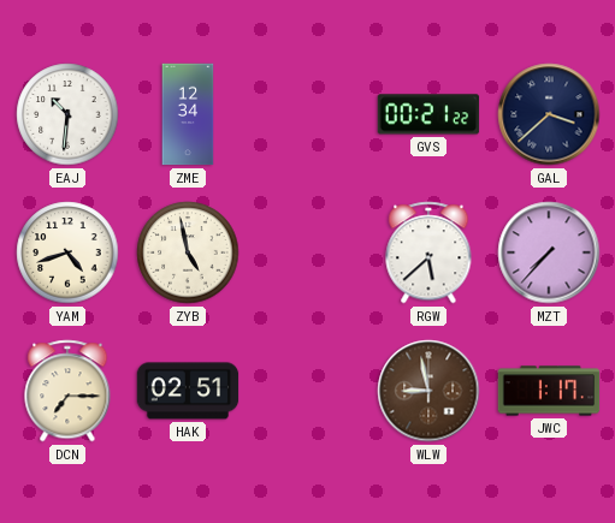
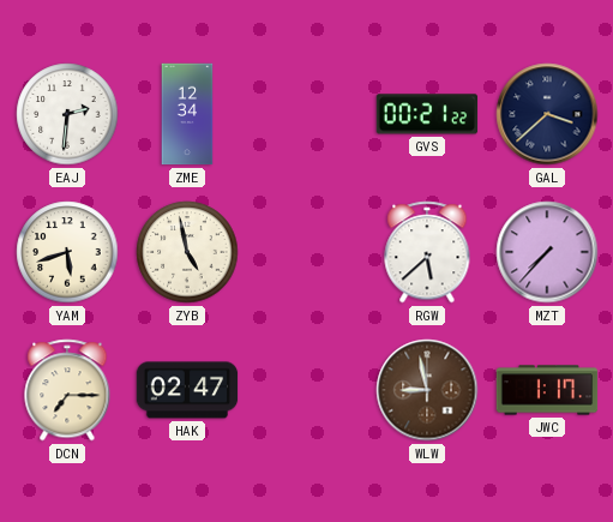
EAJ: 10:31 -> 2:31
YAM: 4:42 -> 5:42
HAK: 02:51 -> 02:47
